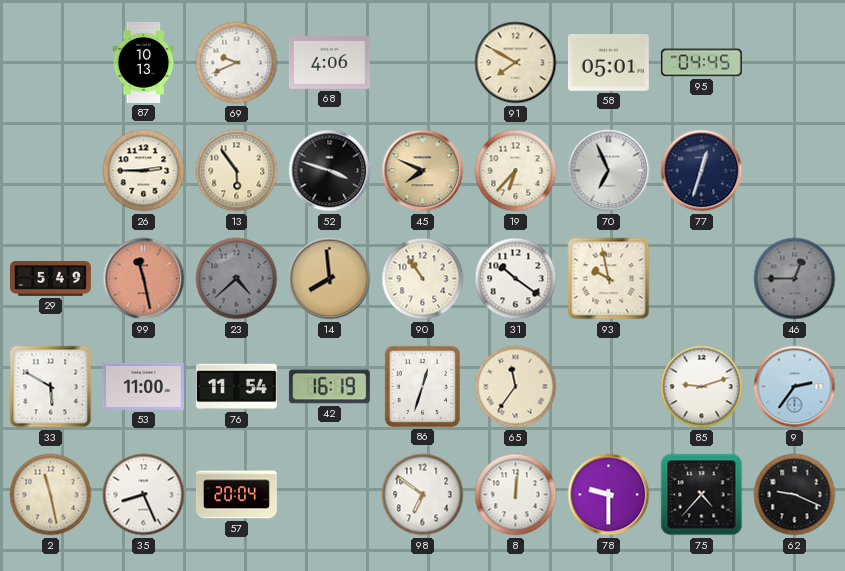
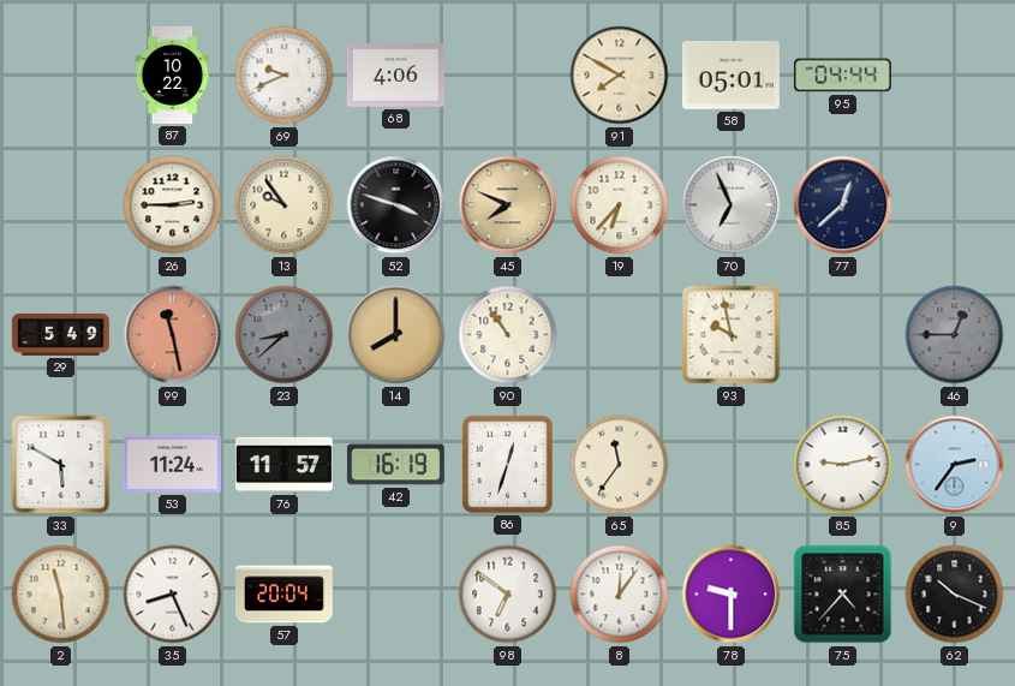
87: 10:13 -> 10:22
95: 04:45 -> 04:44
13: 5:54 -> 9:54
77: 12:33 -> 12:38
23: 4:38 -> 8:38
14: 7:59 -> 8:00
31: 10:21 -> none
53: 11:00 -> 11:24
76: 11:54 -> 11:57
85: 9:12 -> 9:13
2: 11:28 -> 11:29
8: 12:01 -> 12:06
62: 9:19 -> 10:19
